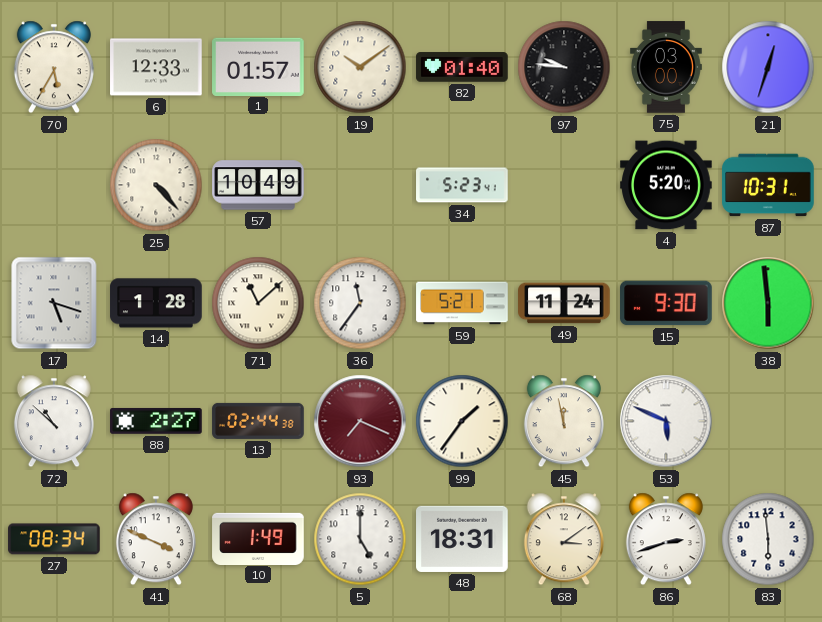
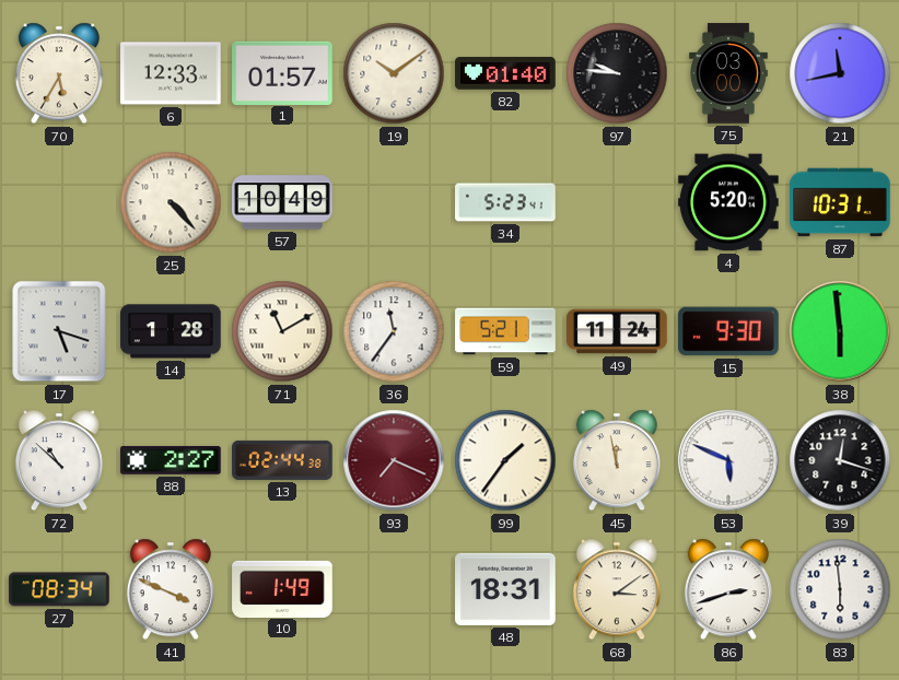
21: 12:33 -> 11:43
71: 11:08 -> 11:10
39: none -> 12:18
5: 5:00 -> none
